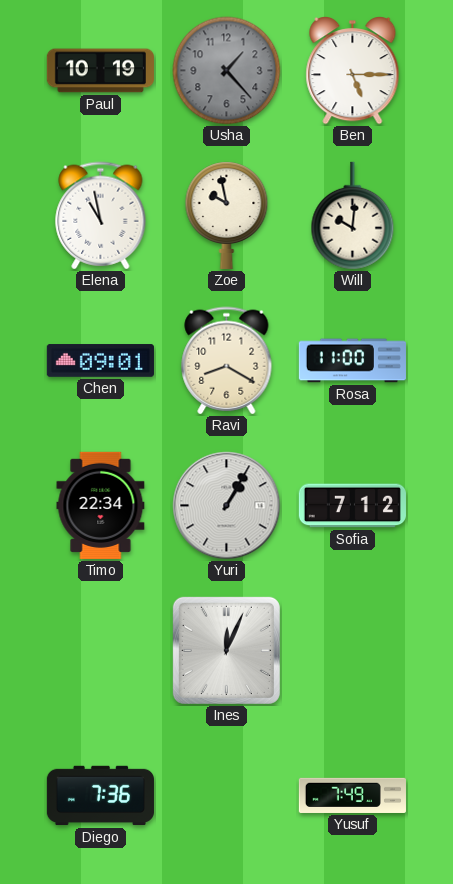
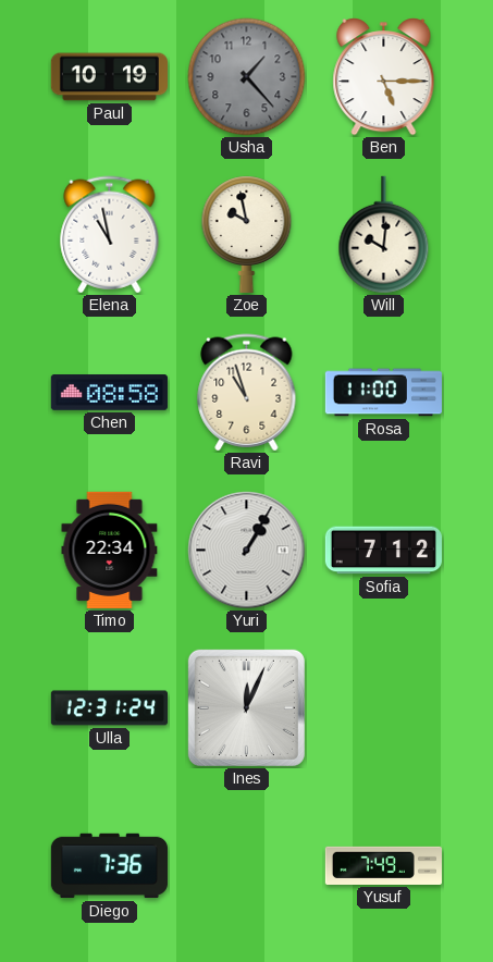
Chen: 09:01 -> 08:58
Ravi: 8:20 -> 10:57
Ulla: none -> 12:31
